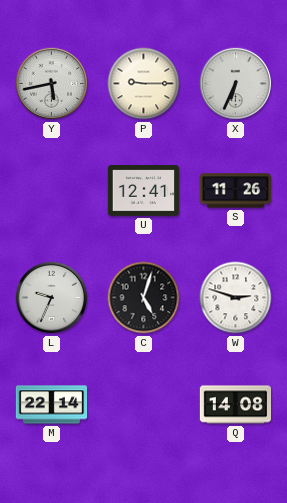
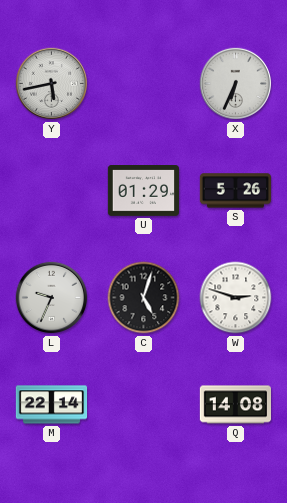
P: 9:15 -> none
U: 12:41 -> 01:29
S: 11:26 -> 5:26
